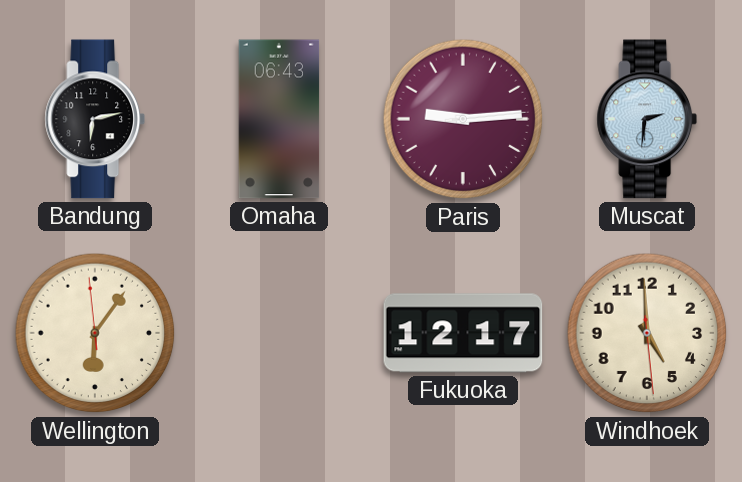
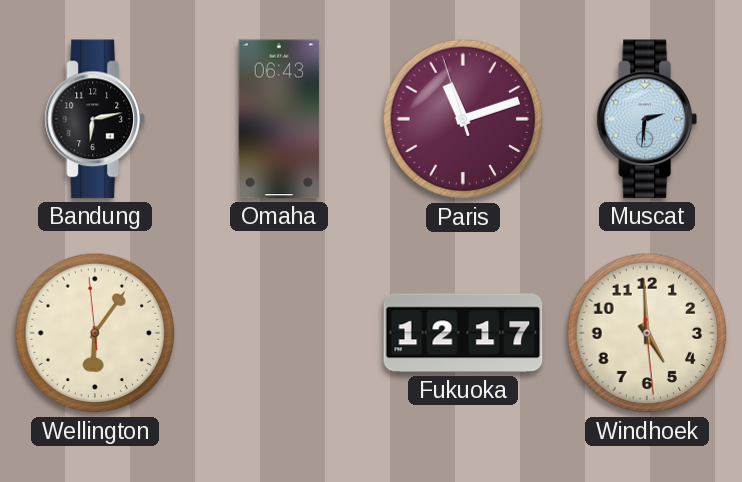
Paris: 9:14 -> 11:11
